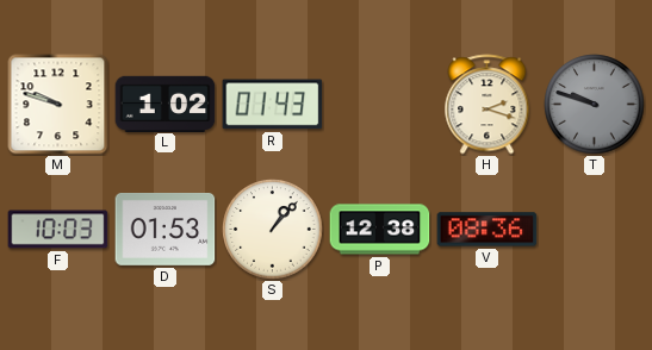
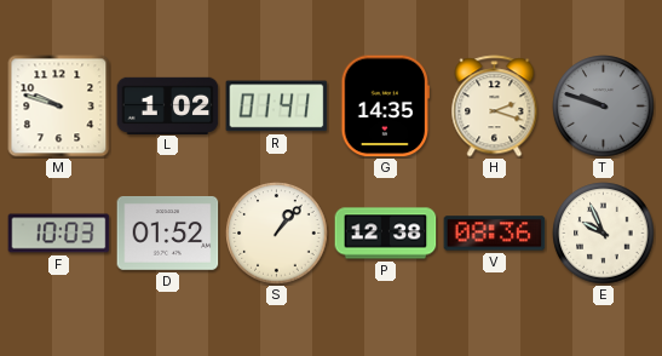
R: 01:43 -> 01:41
G: none -> 14:35
D: 01:53 -> 01:52
E: none -> 9:56
